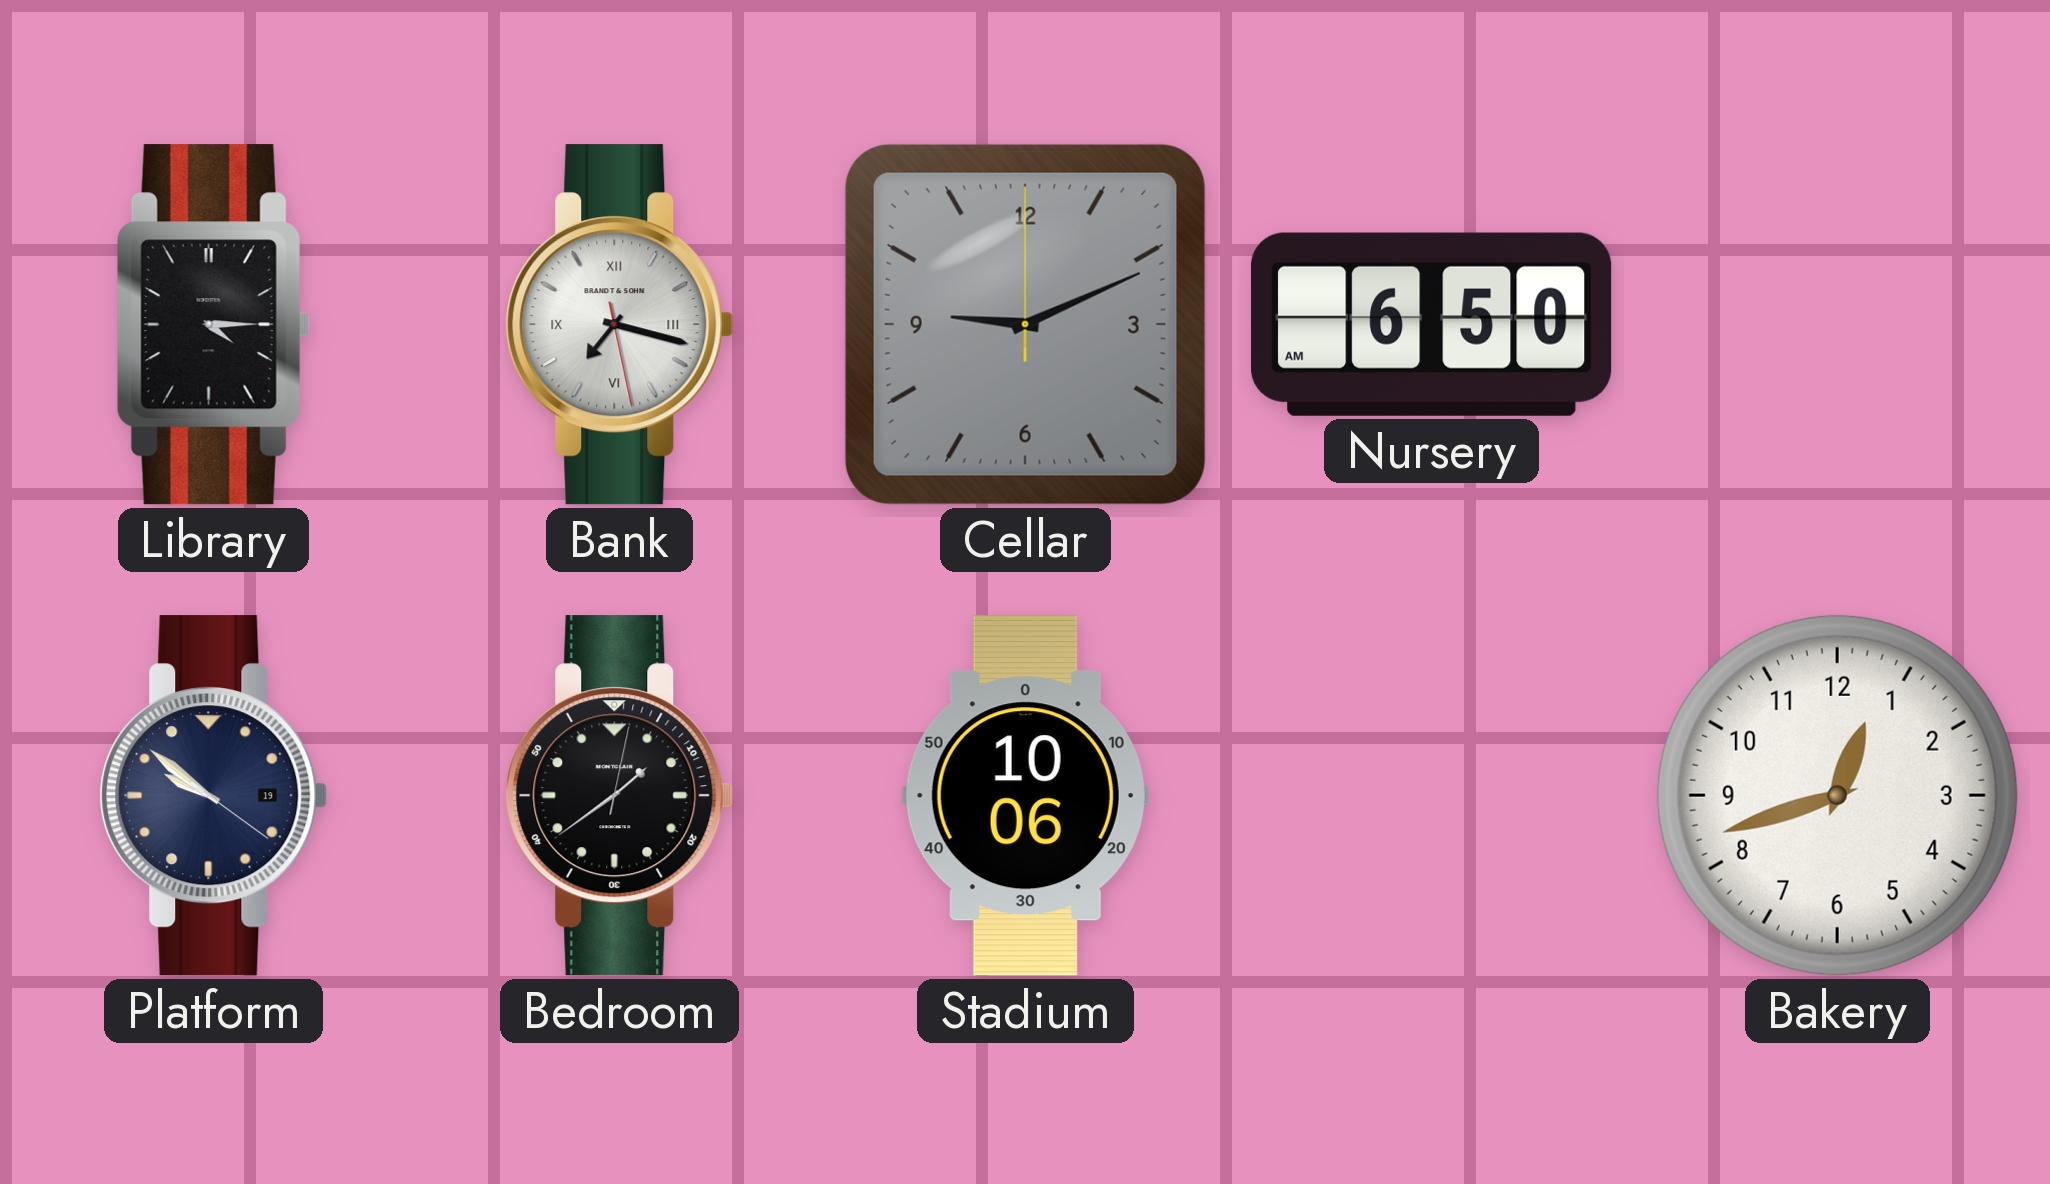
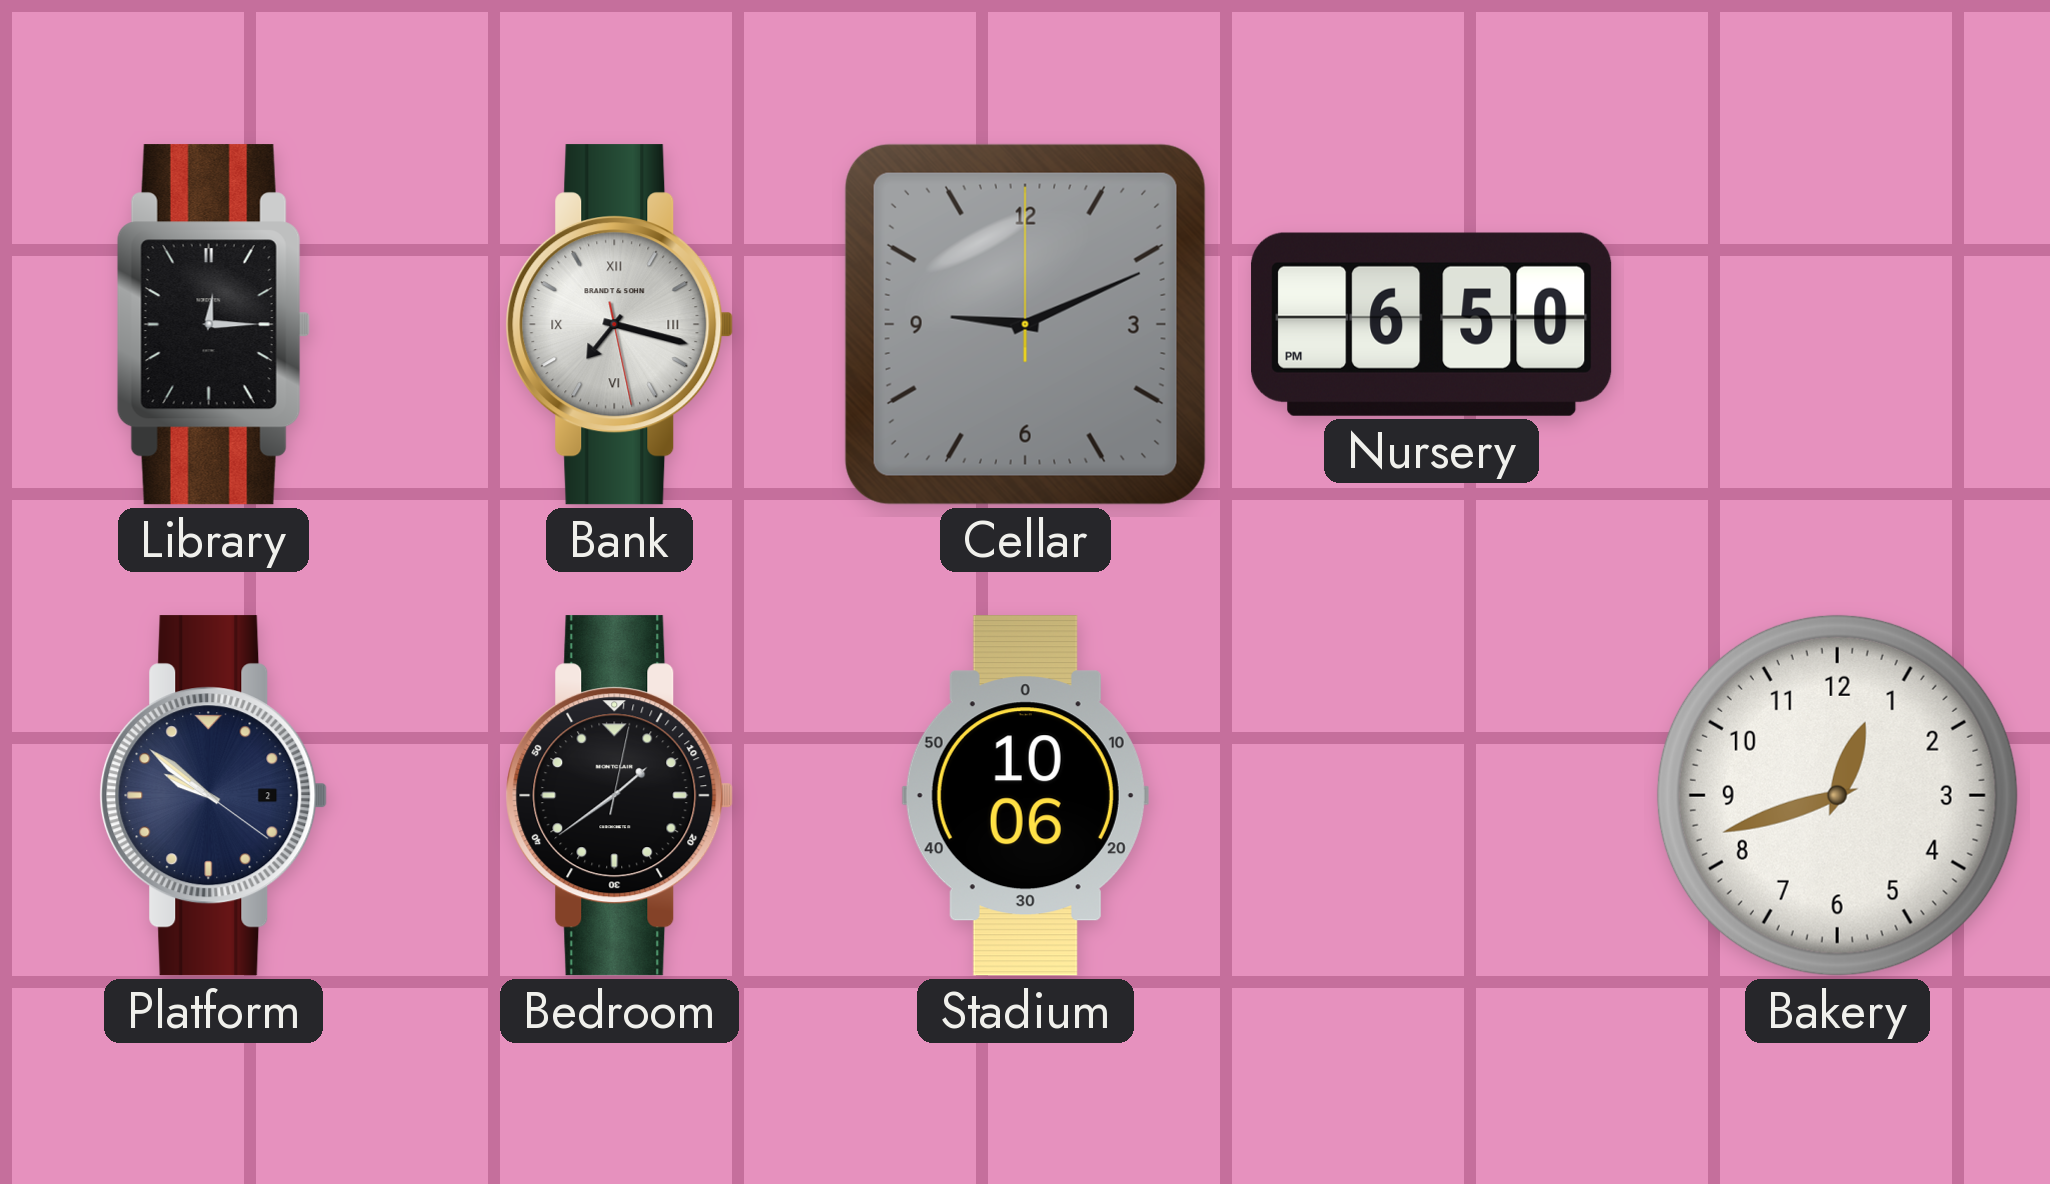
Library: 4:15 -> 12:15
Nursery: 6:50 AM -> 6:50 PM
Platform date: 19 -> 2
